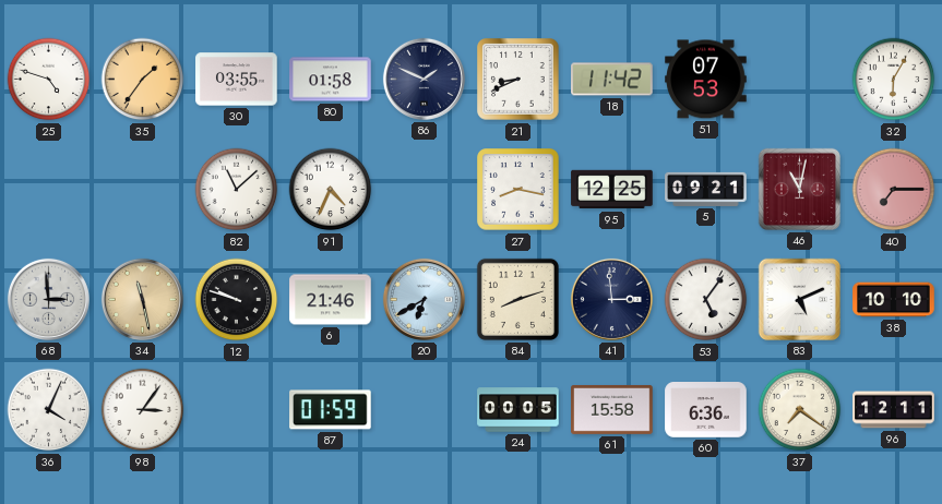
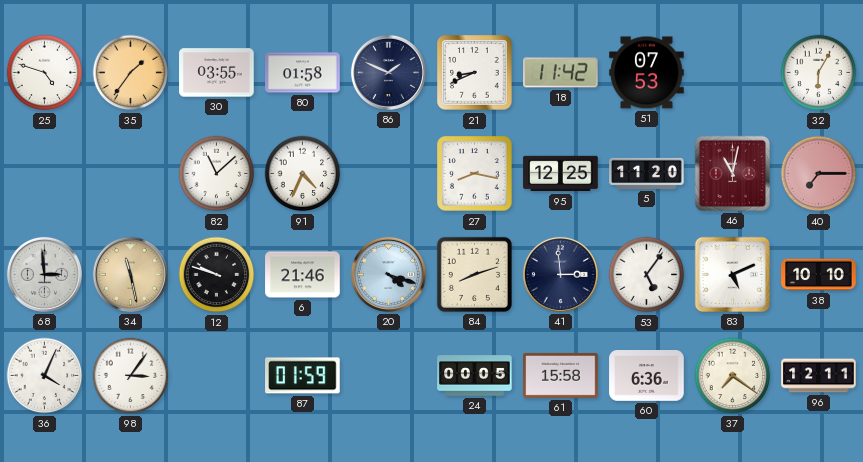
5: 09:21 -> 11:20
20: 6:40 -> 4:18
